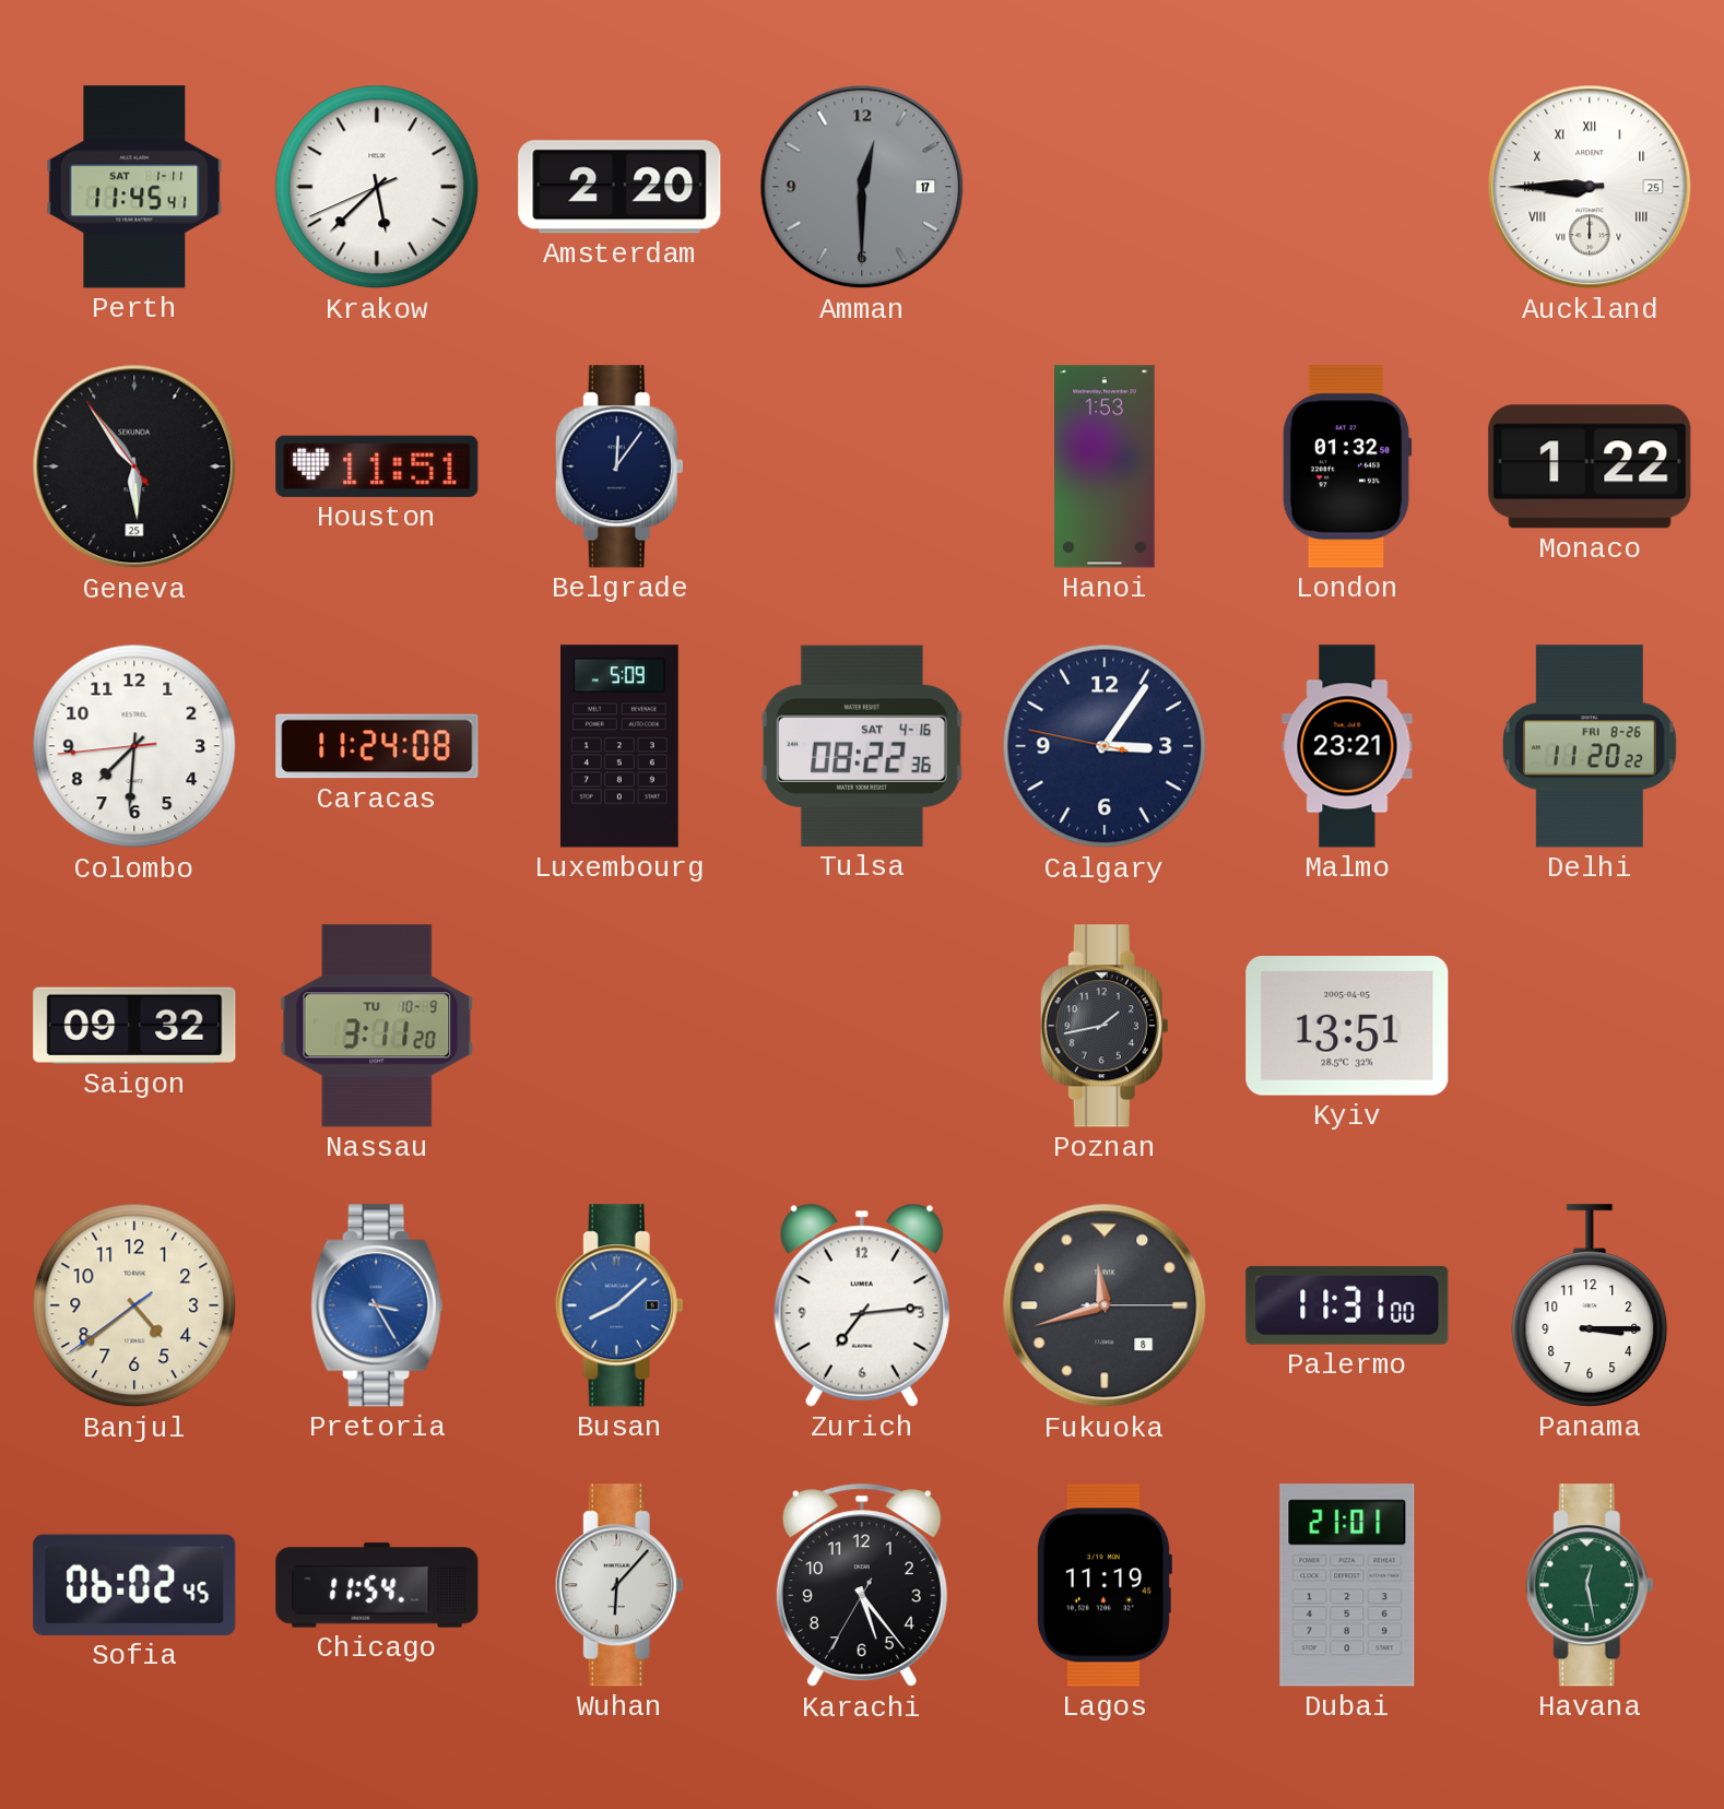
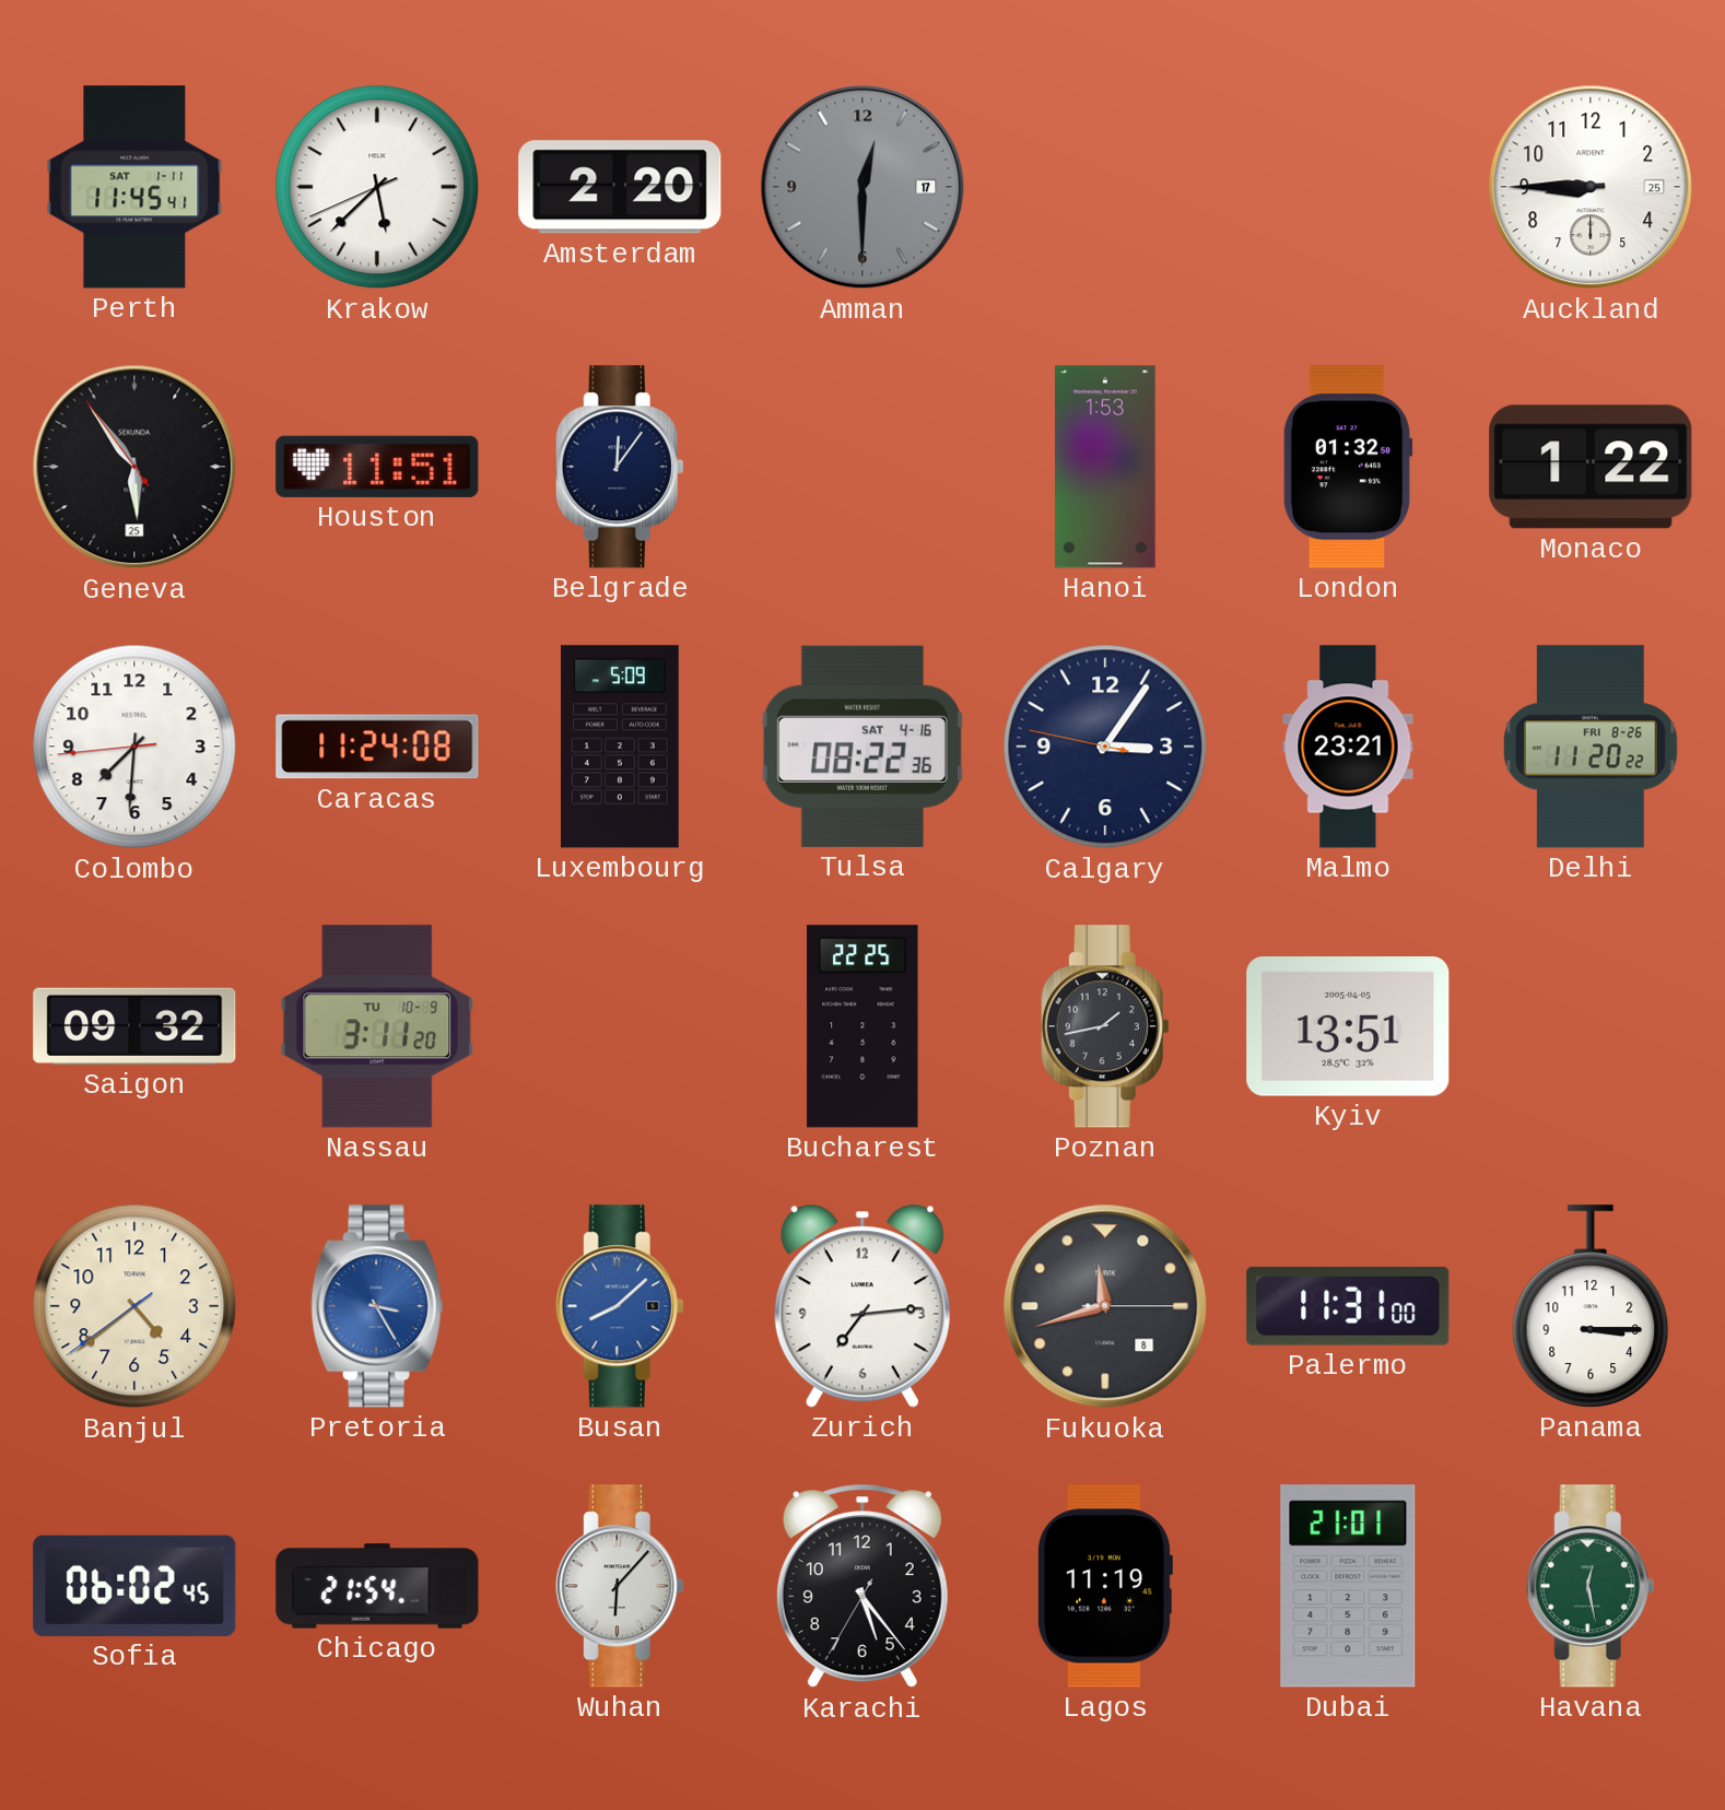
Auckland numerals: Roman -> Arabic
Bucharest: none -> 22:25
Chicago: 11:54 -> 21:54
